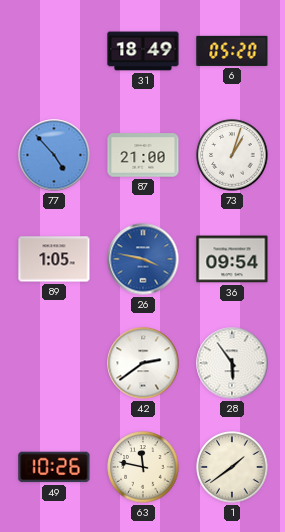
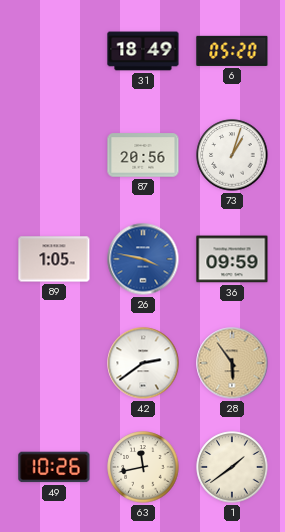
77: 4:53 -> none
87: 21:00 -> 20:56
36: 09:54 -> 09:59
28 dial: white -> champagne
63: 11:47 -> 11:43
